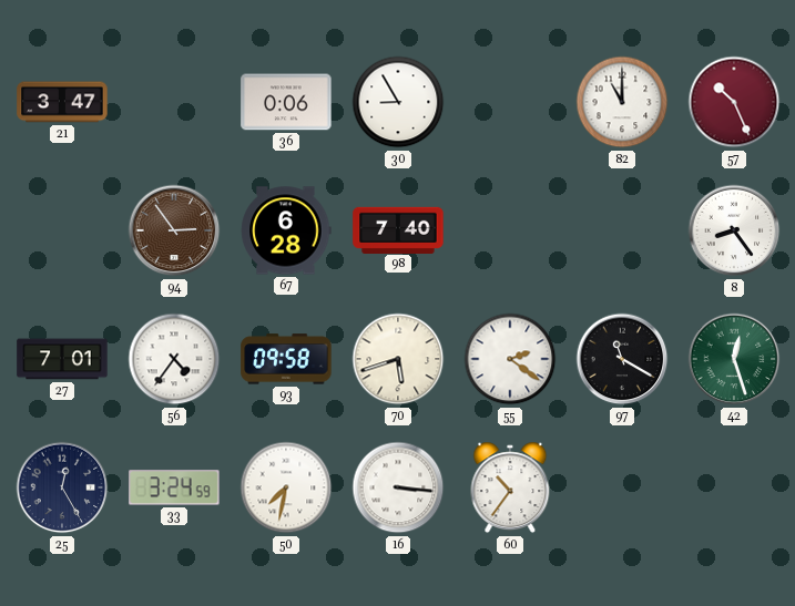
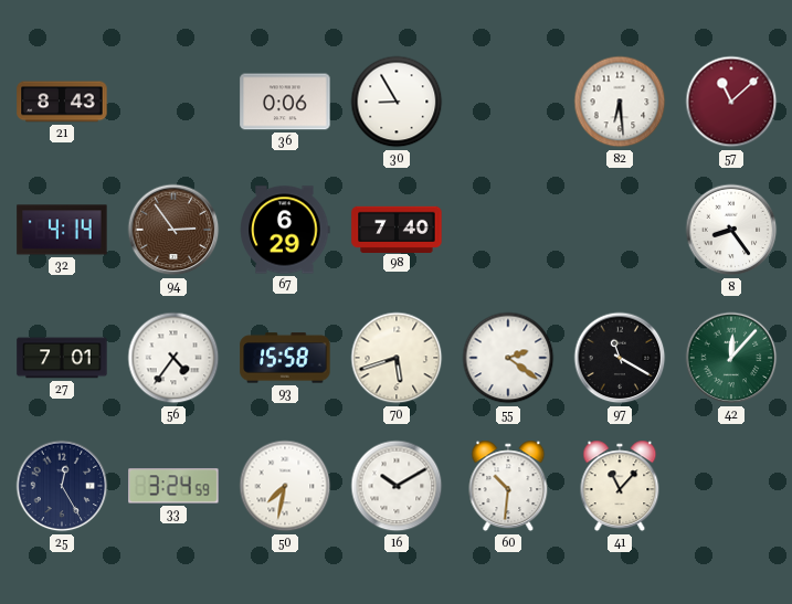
21: 3:47 -> 8:43
82: 11:00 -> 6:29
57: 10:26 -> 11:08
32: none -> 4:14
67: 6:28 -> 6:29
93: 09:58 -> 15:58
42: 12:27 -> 12:07
16: 3:16 -> 10:10
60: 10:36 -> 10:31
41: none -> 11:07
